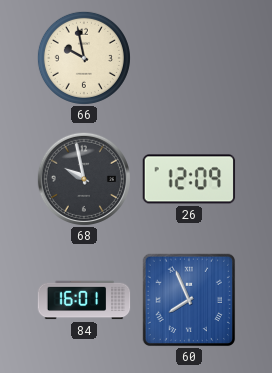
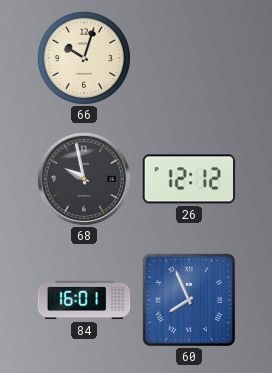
66: 9:58 -> 10:03
26: 12:09 -> 12:12
